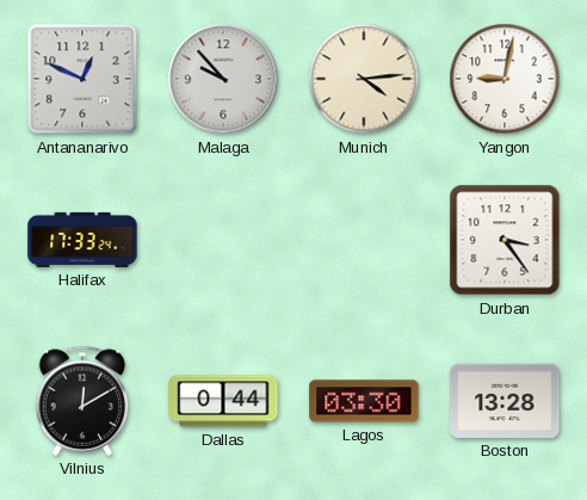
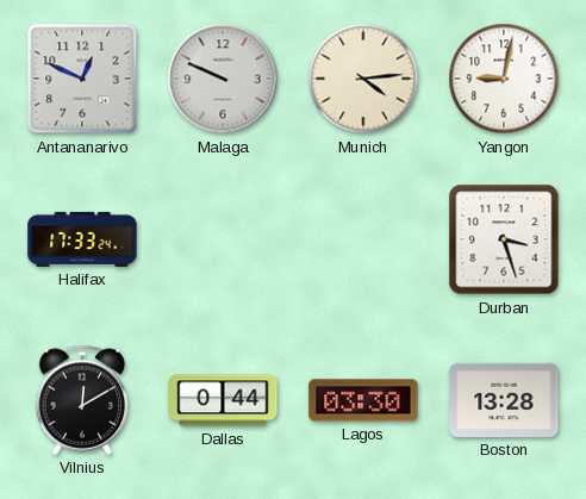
Malaga: 9:53 -> 9:49
Durban: 3:24 -> 3:27
